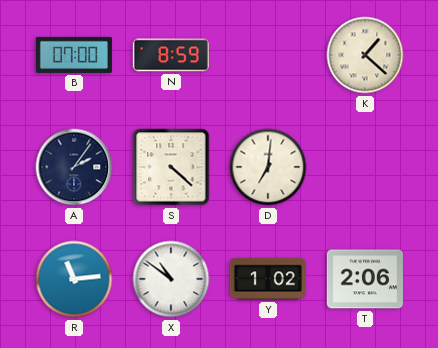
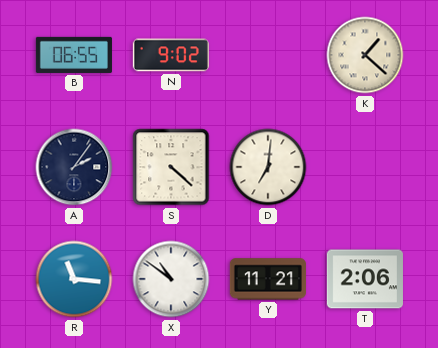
B: 07:00 -> 06:55
N: 8:59 -> 9:02
R: 11:14 -> 11:16
Y: 1:02 -> 11:21
